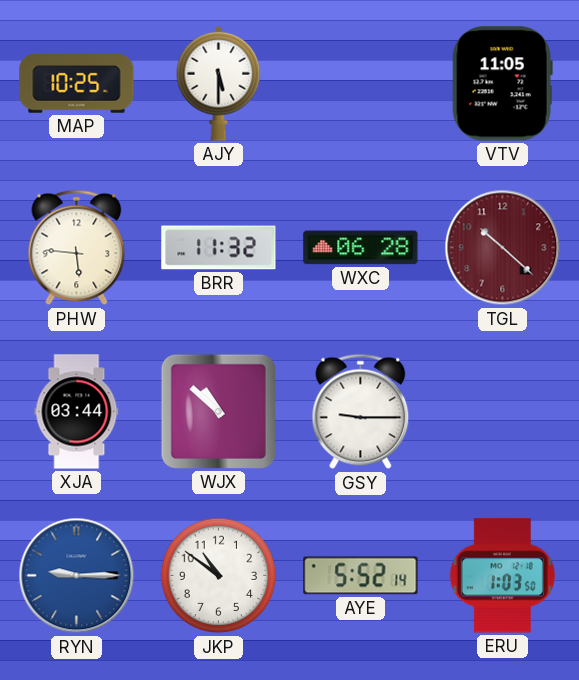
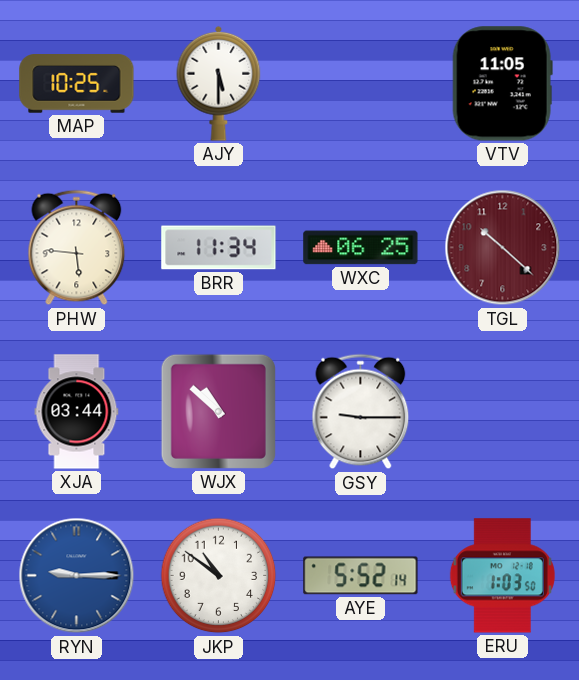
BRR: 11:32 -> 11:34
WXC: 06:28 -> 06:25
